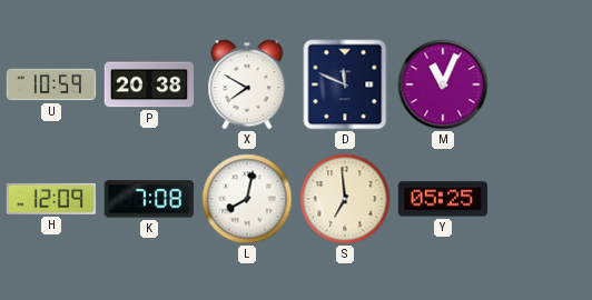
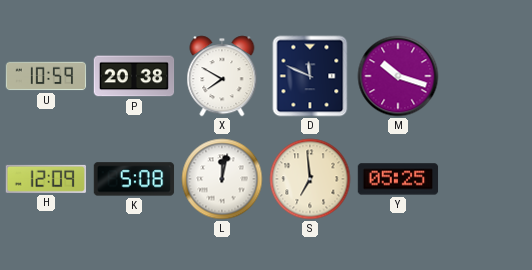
M: 11:04 -> 10:18
K: 7:08 -> 5:08
L: 8:02 -> 12:02
